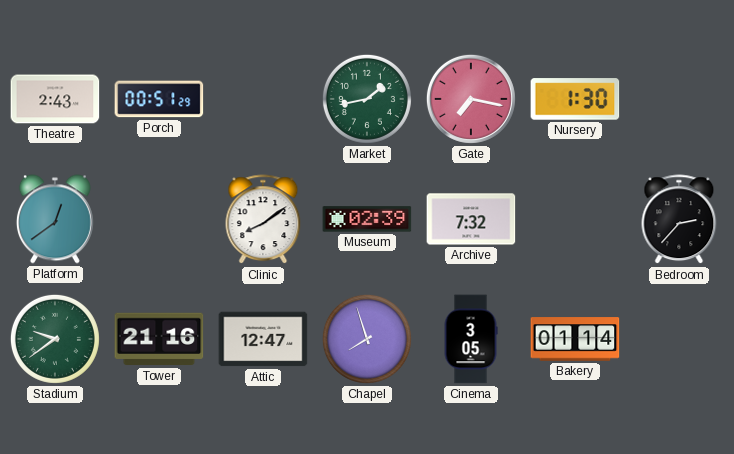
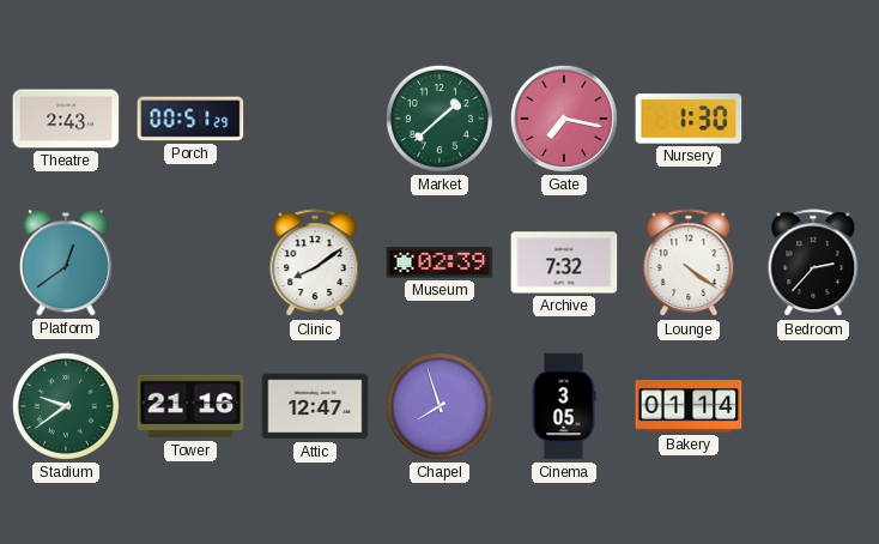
Market: 1:43 -> 1:38
Lounge: none -> 4:21
